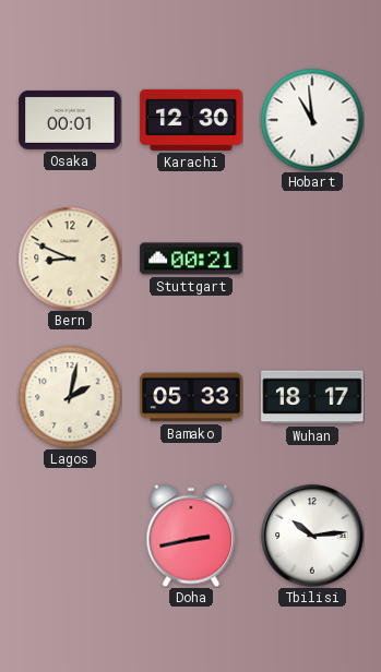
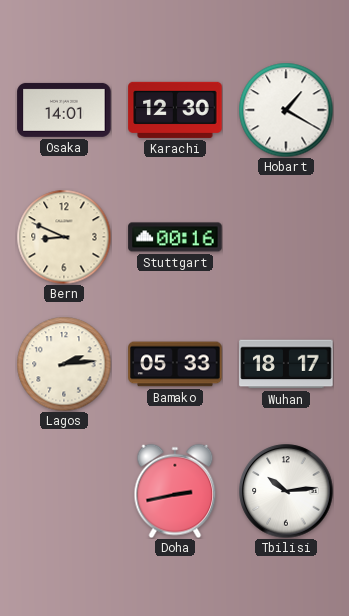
Osaka: 00:01 -> 14:01
Hobart: 10:59 -> 1:20
Stuttgart: 00:21 -> 00:16
Lagos: 2:02 -> 2:14
